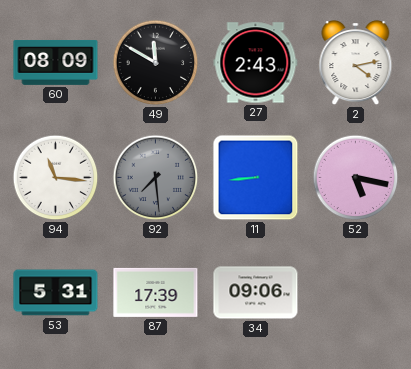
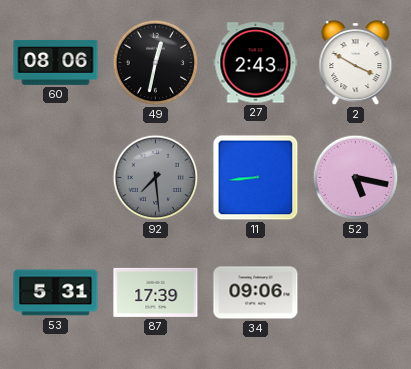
60: 08:09 -> 08:06
49: 11:50 -> 12:32
2: 4:13 -> 3:50
94: 11:16 -> none
